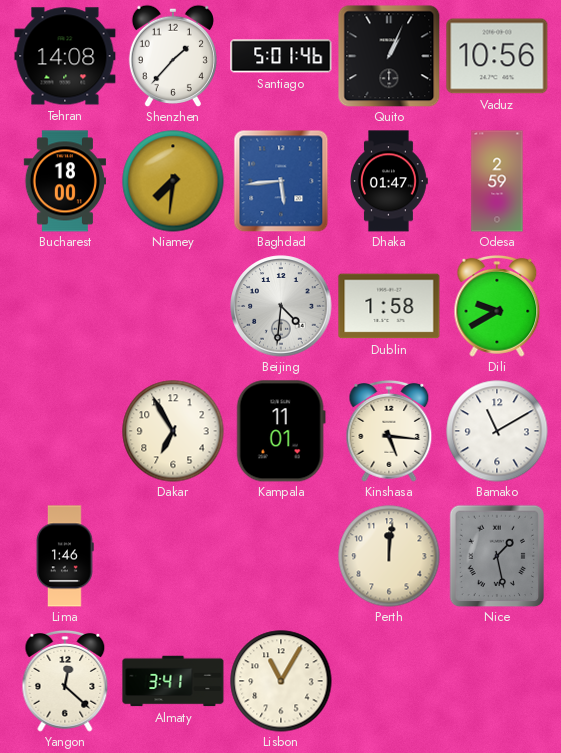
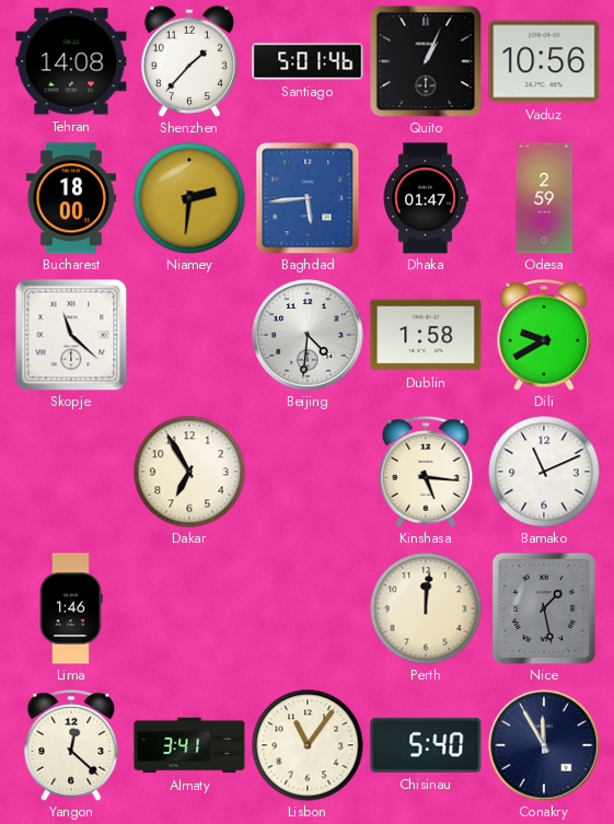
Niamey: 7:31 -> 2:31
Skopje: none -> 11:22
Kampala: 11:01 -> none
Bamako: 11:10 -> 11:11
Lisbon: 11:05 -> 11:06
Chisinau: none -> 5:40
Conakry: none -> 11:55
